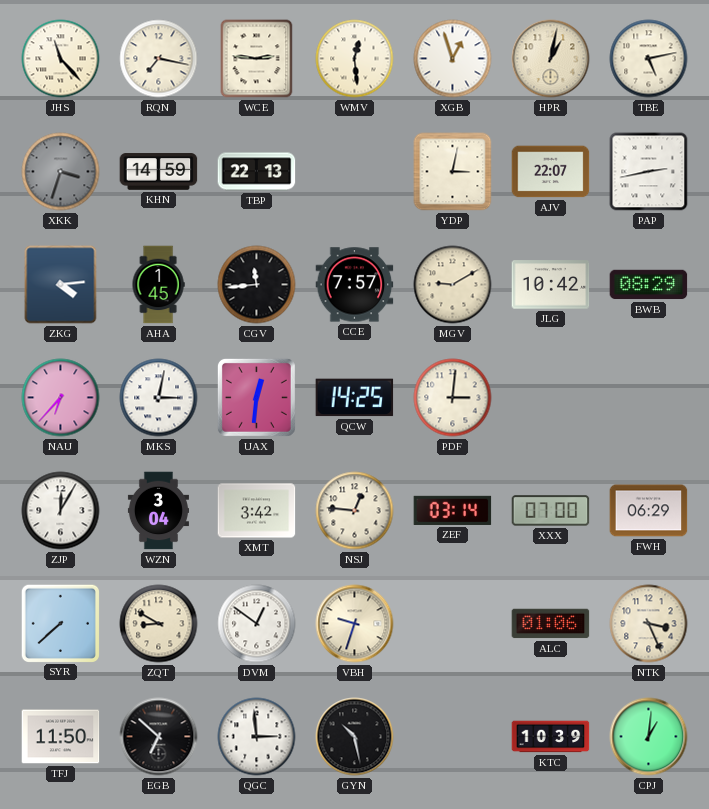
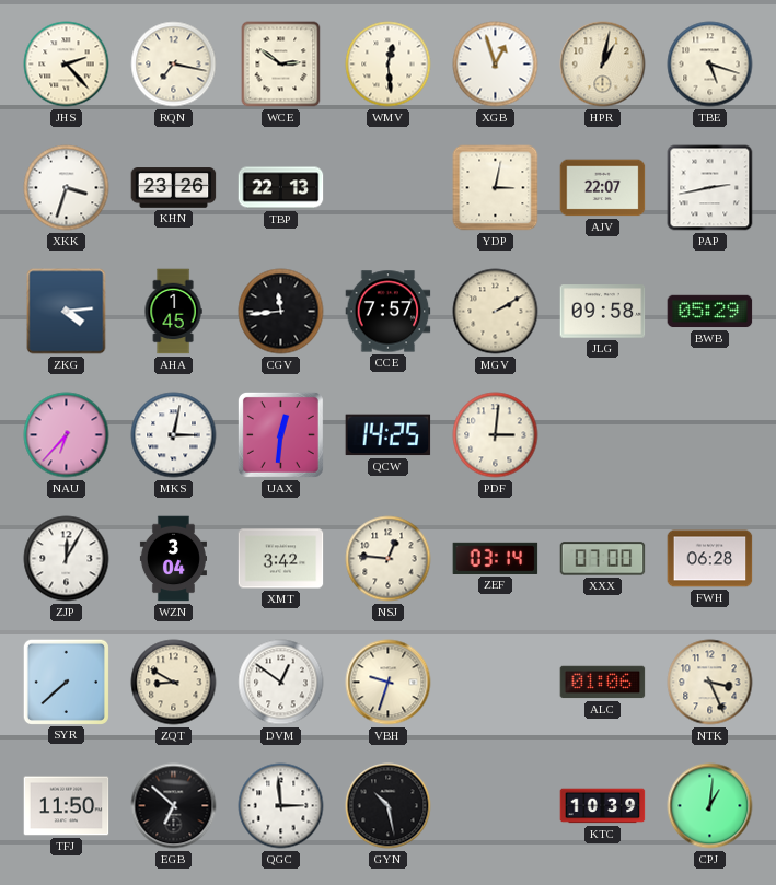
JHS: 11:23 -> 2:23
WCE: 2:46 -> 2:51
TBE: 5:13 -> 5:18
XKK dial: grey -> white
KHN: 14:59 -> 23:26
MGV: 9:10 -> 2:10
JLG: 10:42 -> 09:58
BWB: 08:29 -> 05:29
FWH: 06:29 -> 06:28
